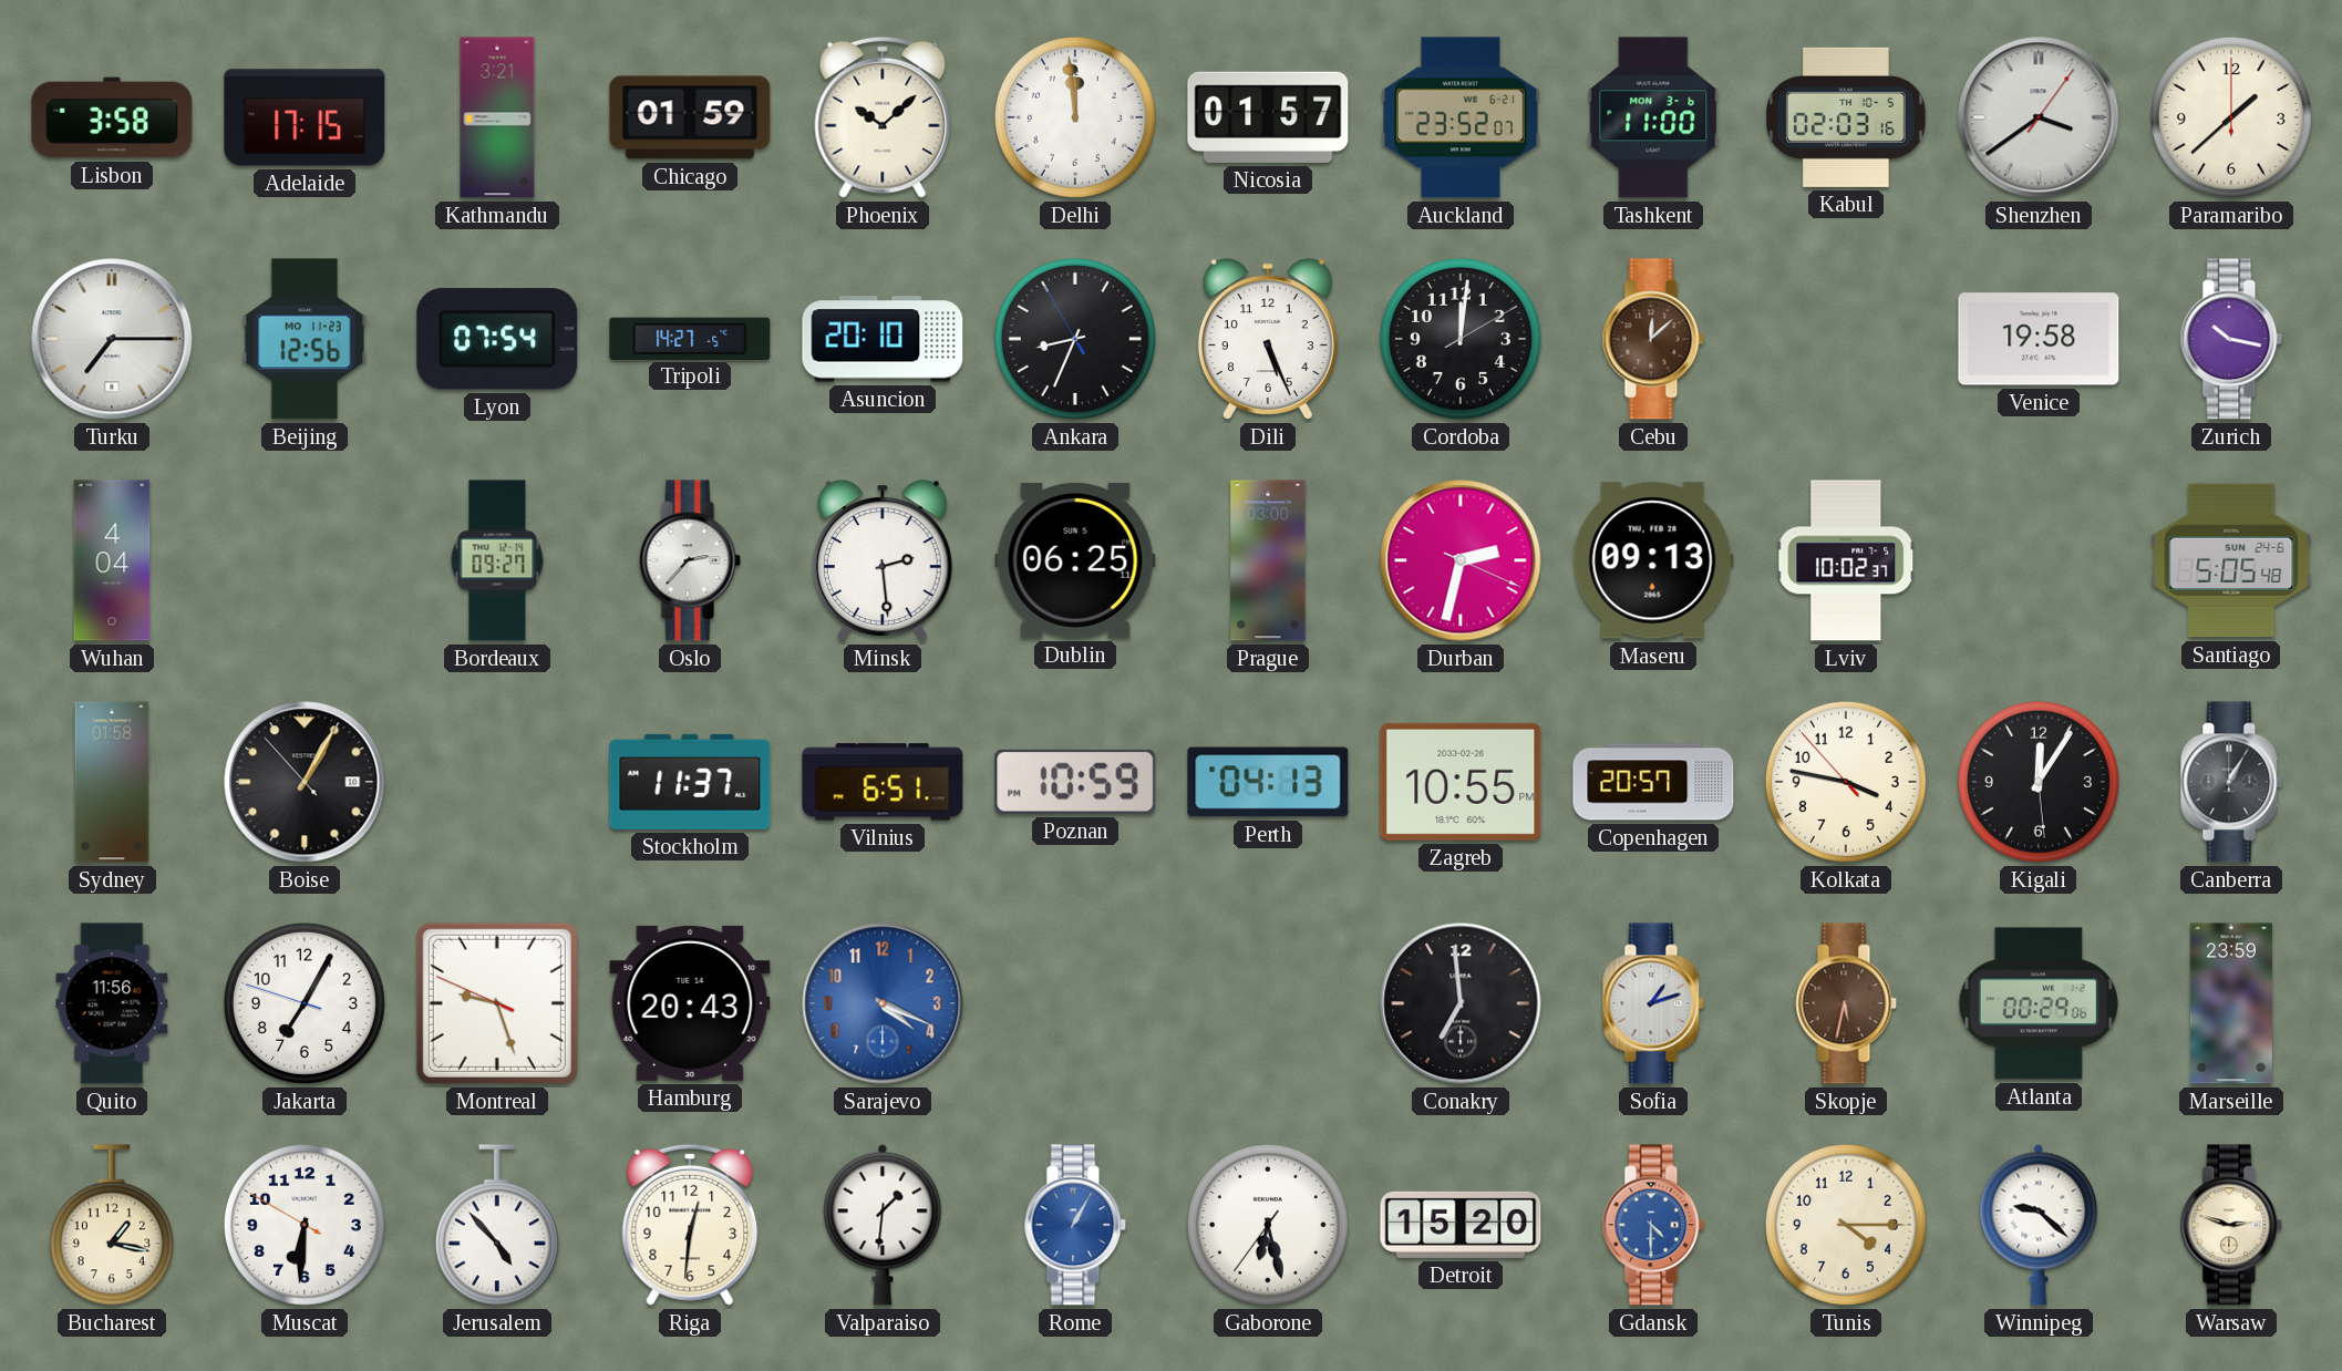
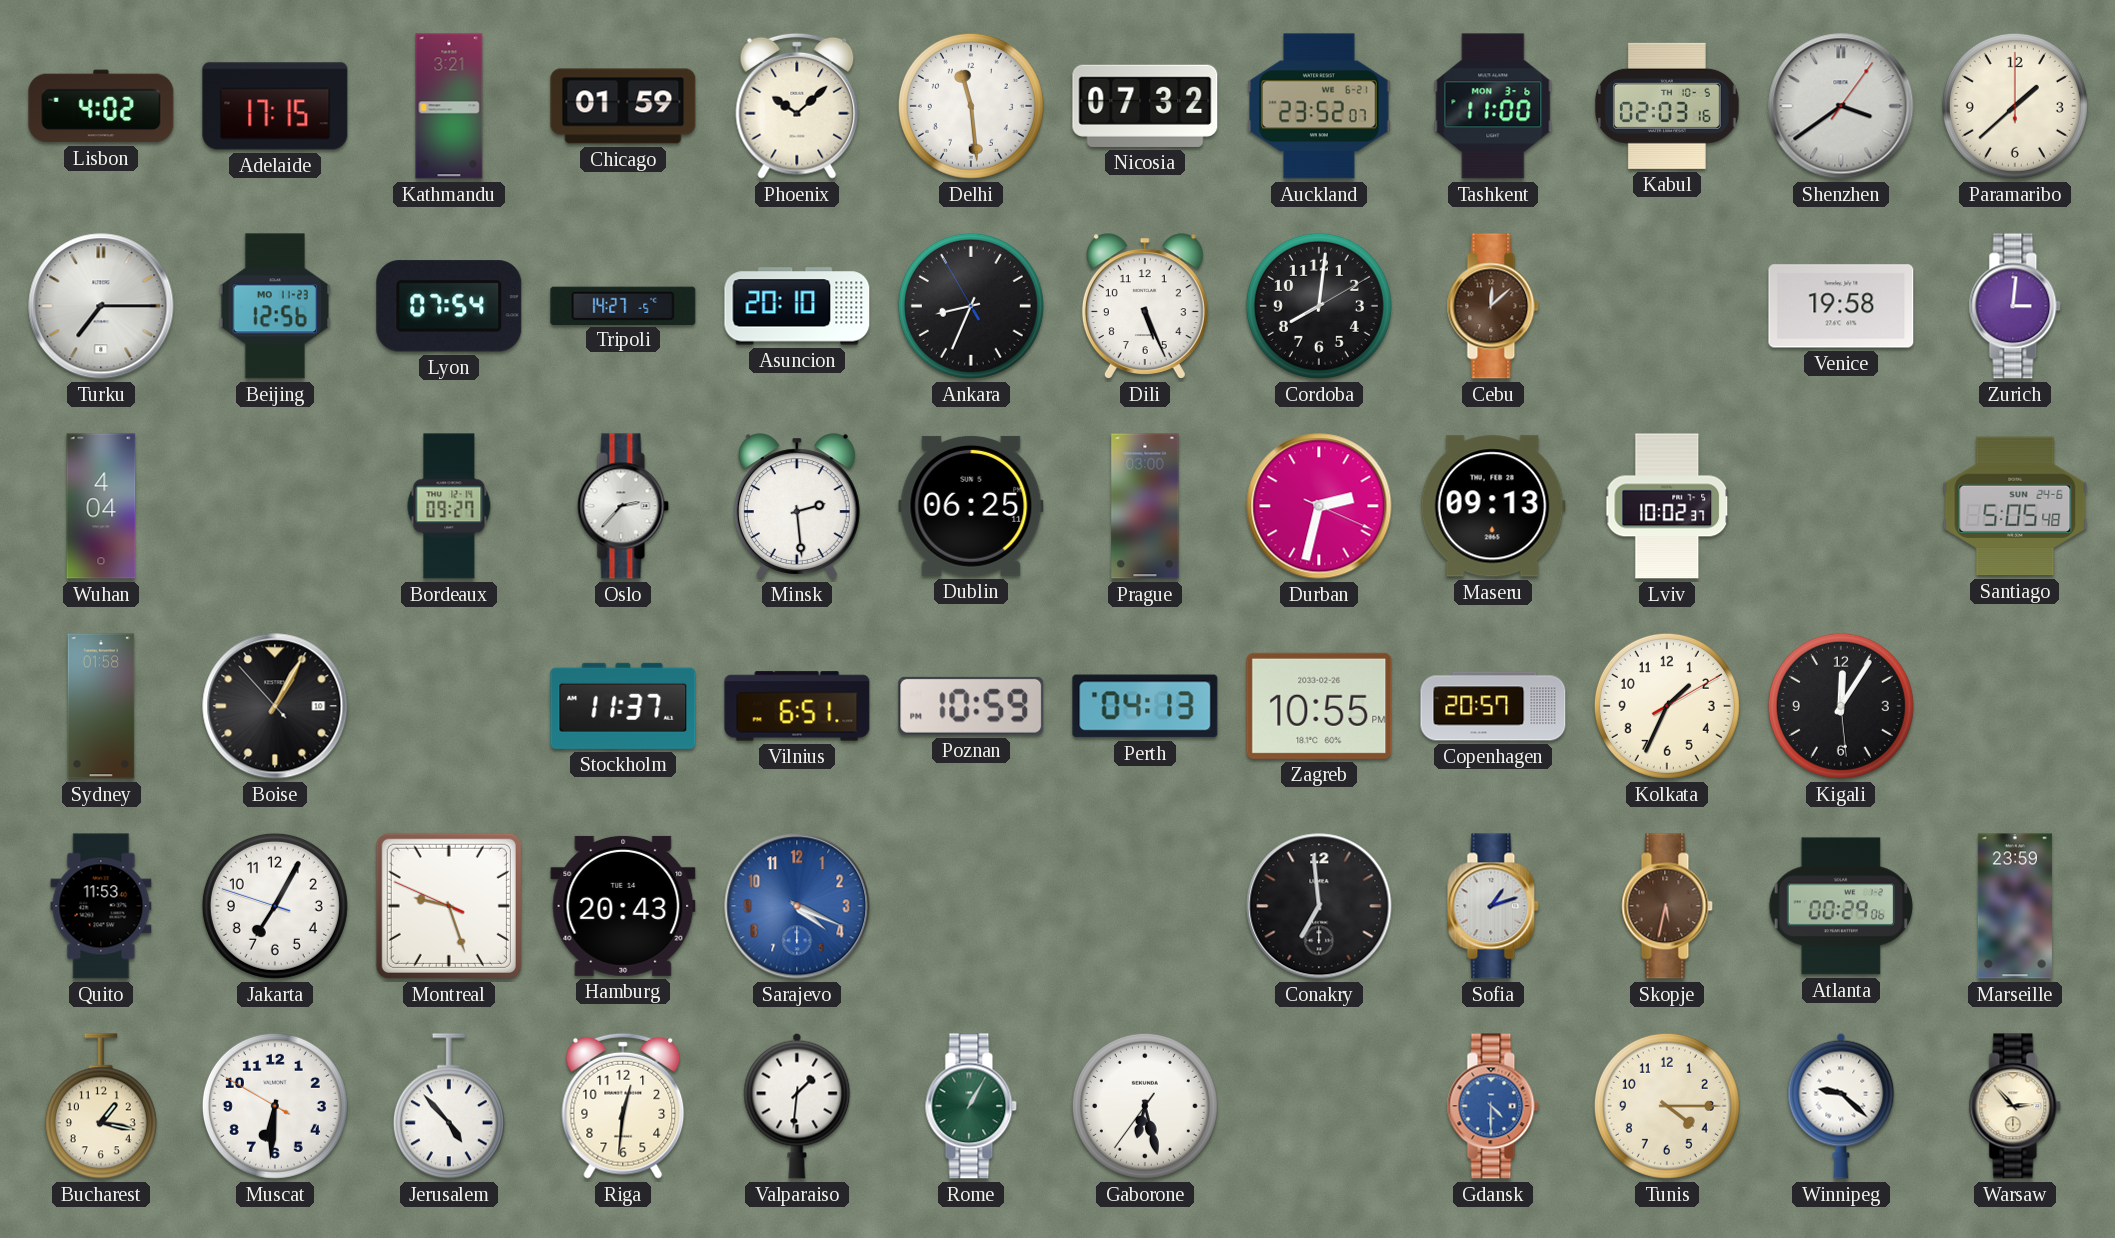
Lisbon: 3:58 -> 4:02
Delhi: 11:59 -> 11:29
Nicosia: 01:57 -> 07:32
Cordoba: 12:01 -> 8:01
Zurich: 10:17 -> 3:01
Kolkata: 3:46 -> 1:34
Canberra: 1:05 -> none
Quito: 11:56 -> 11:53
Rome dial: blue -> green
Detroit: 15:20 -> none
Warsaw: 2:48 -> 2:53
